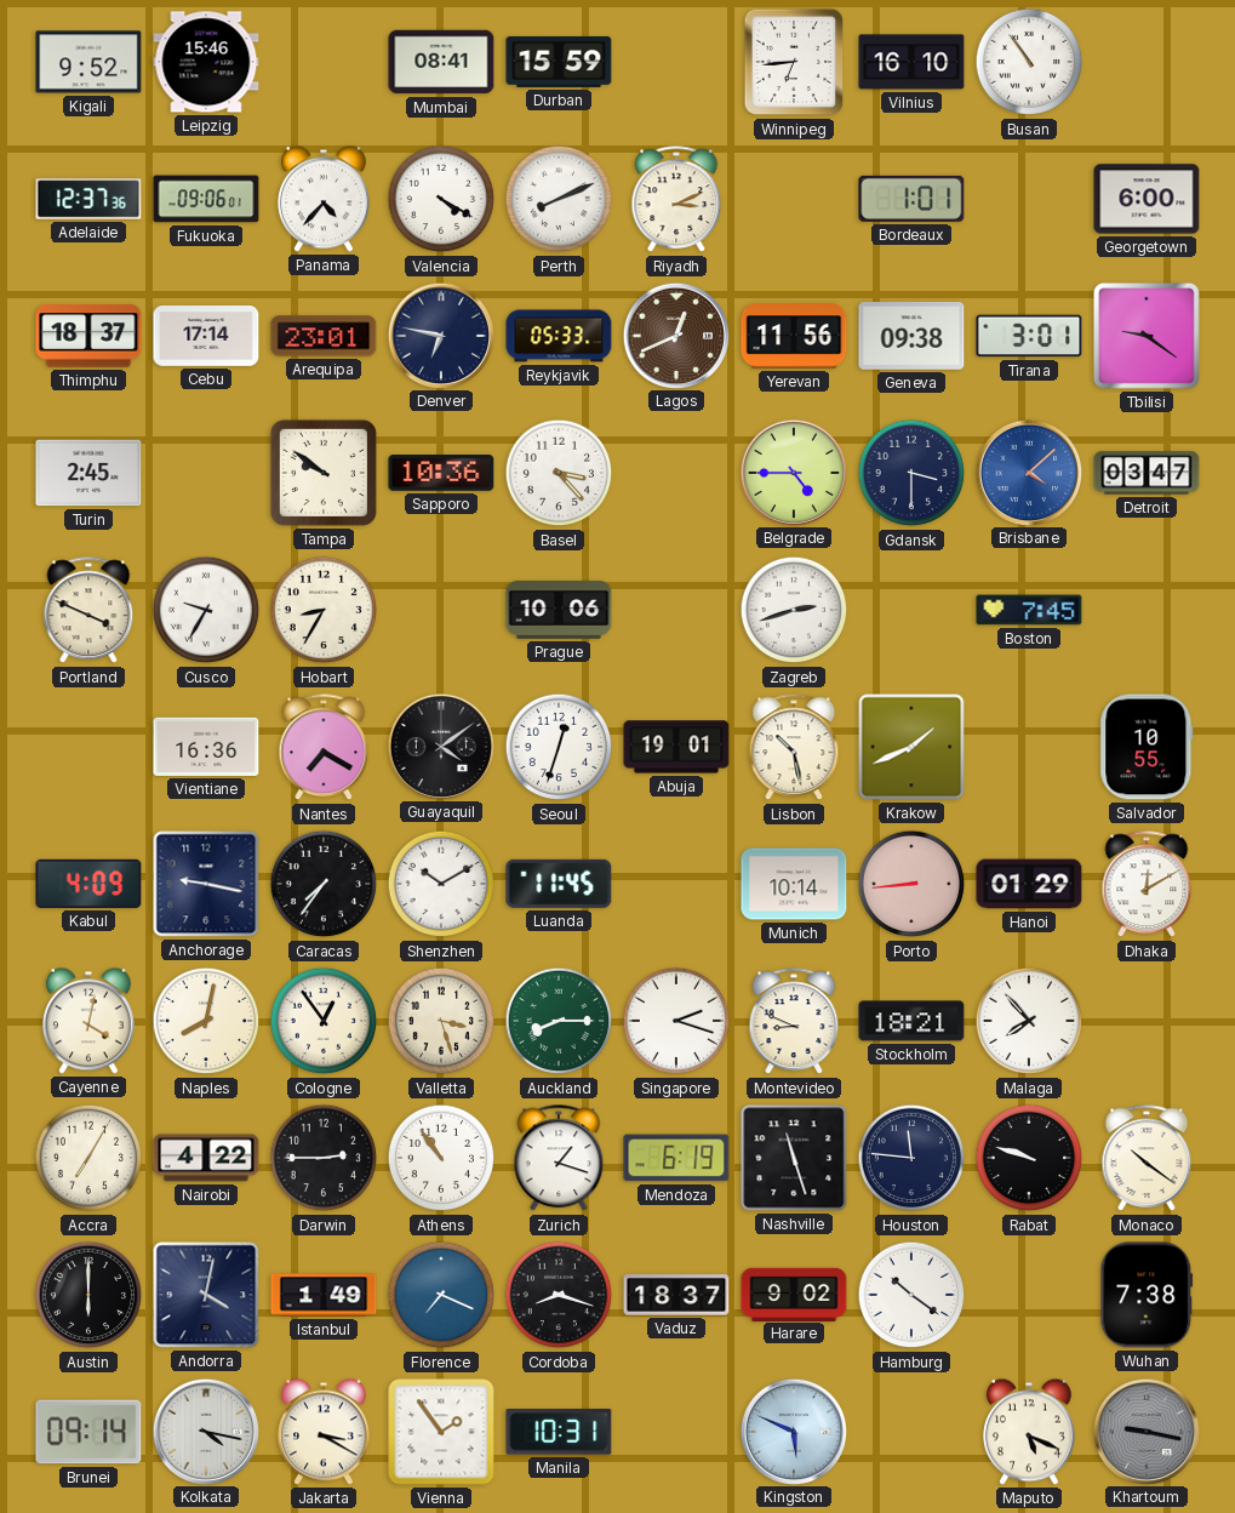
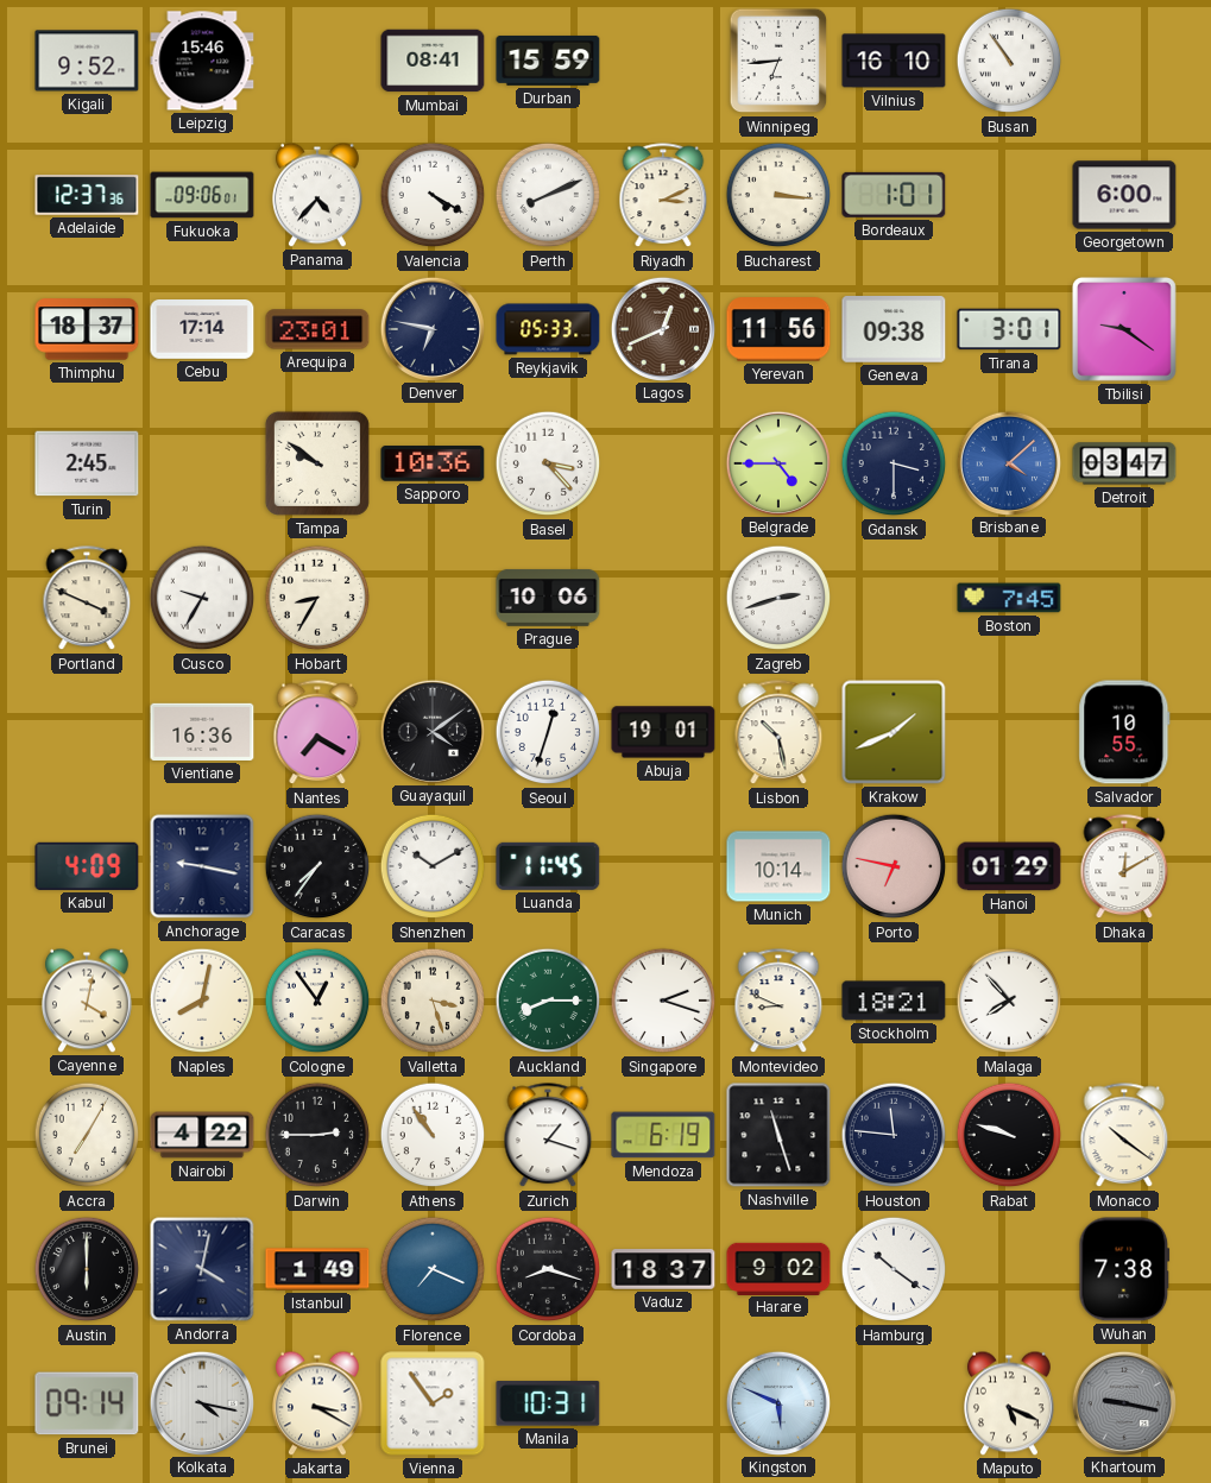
Bucharest: none -> 3:16
Porto: 8:44 -> 6:47
